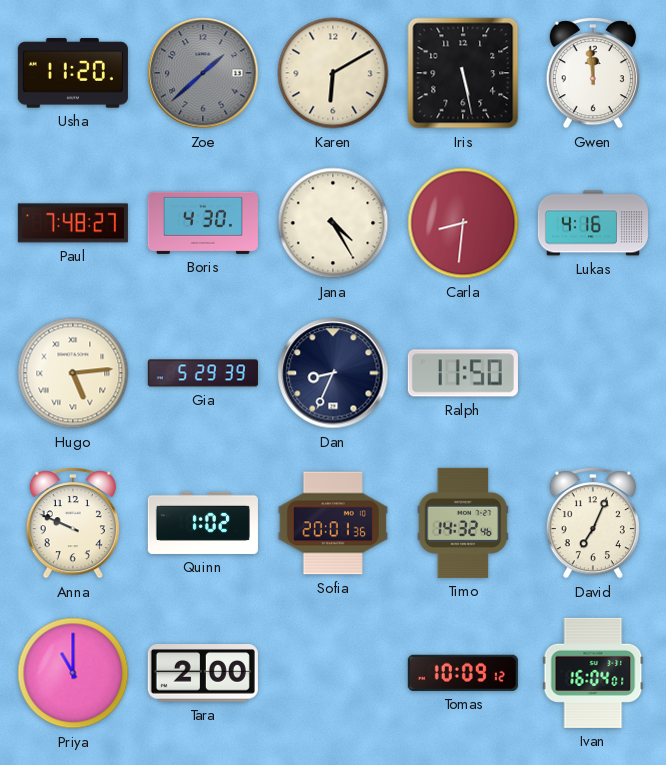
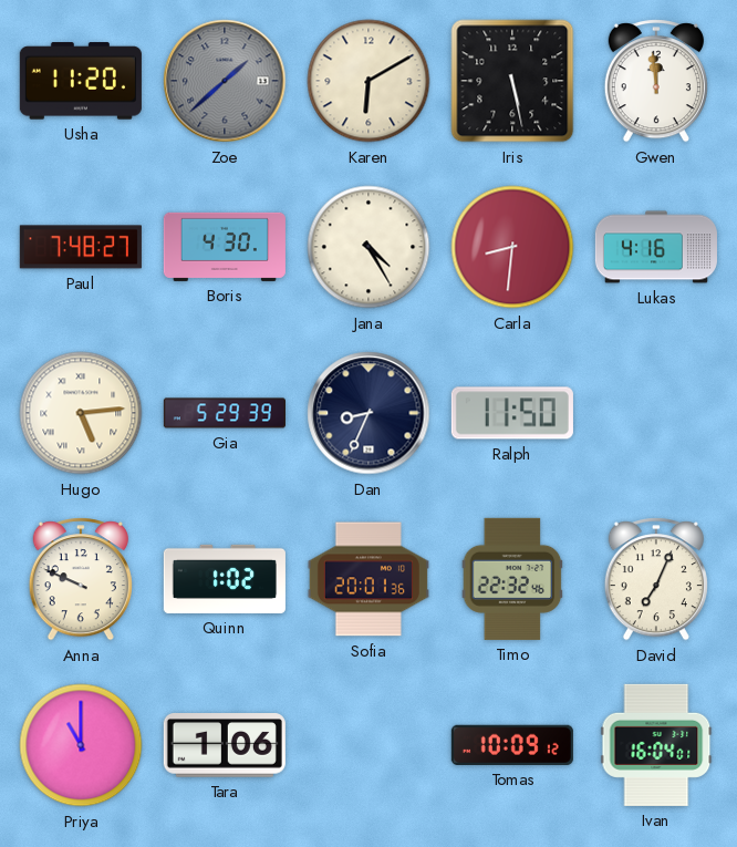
Timo: 14:32 -> 22:32
Tara: 2:00 -> 1:06
